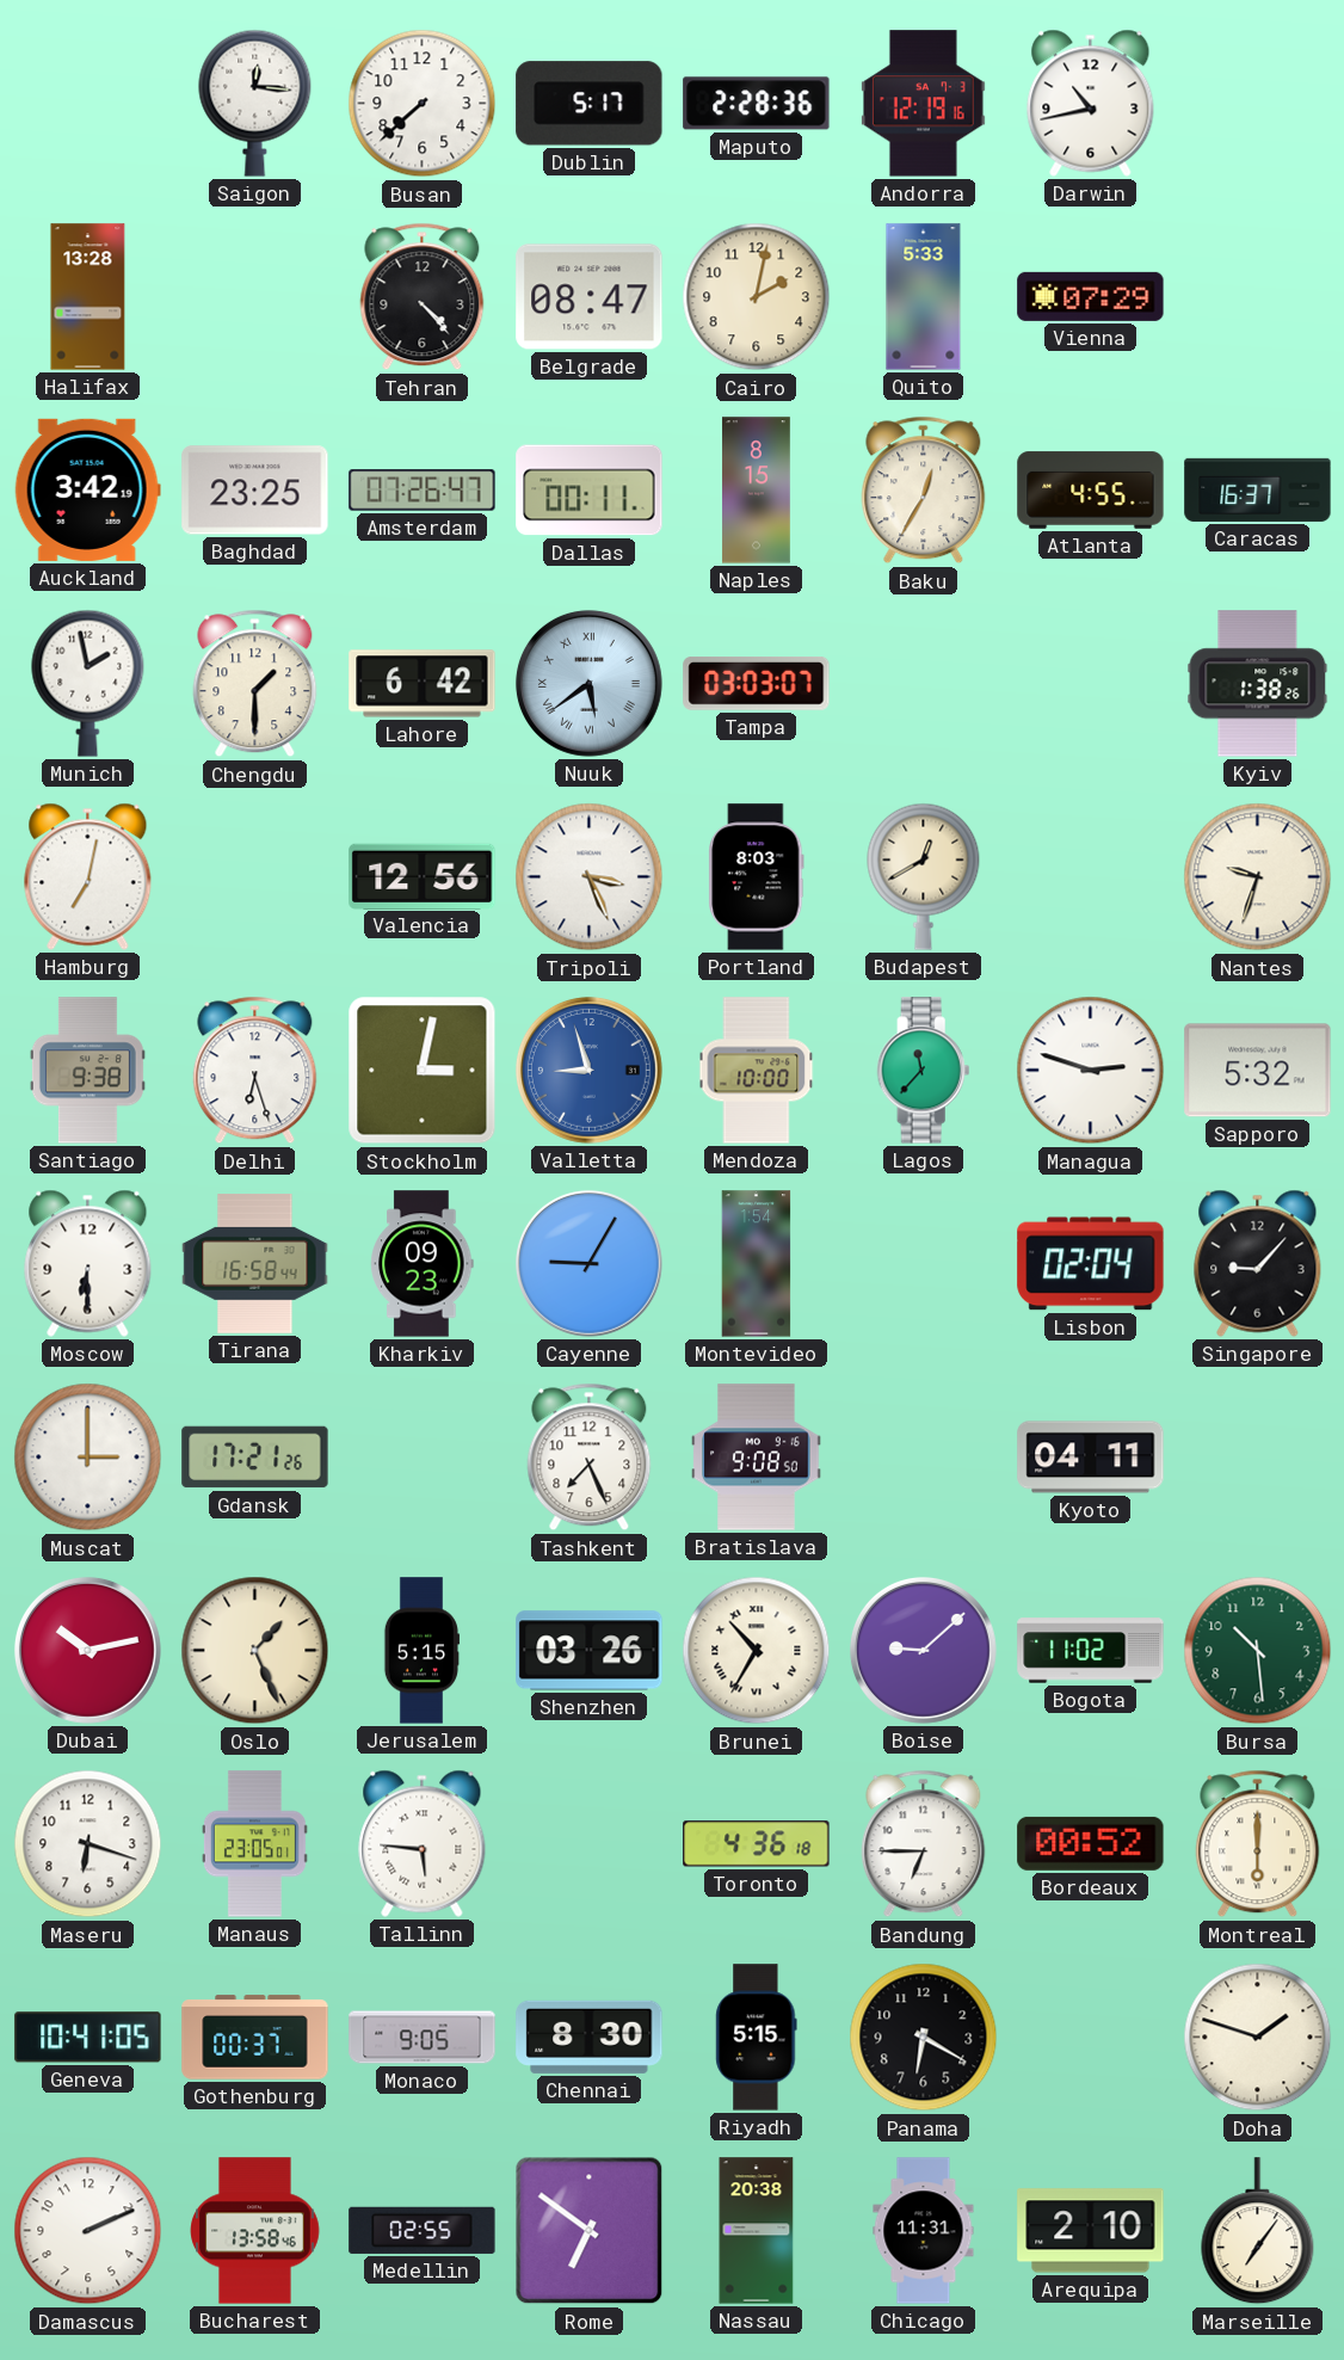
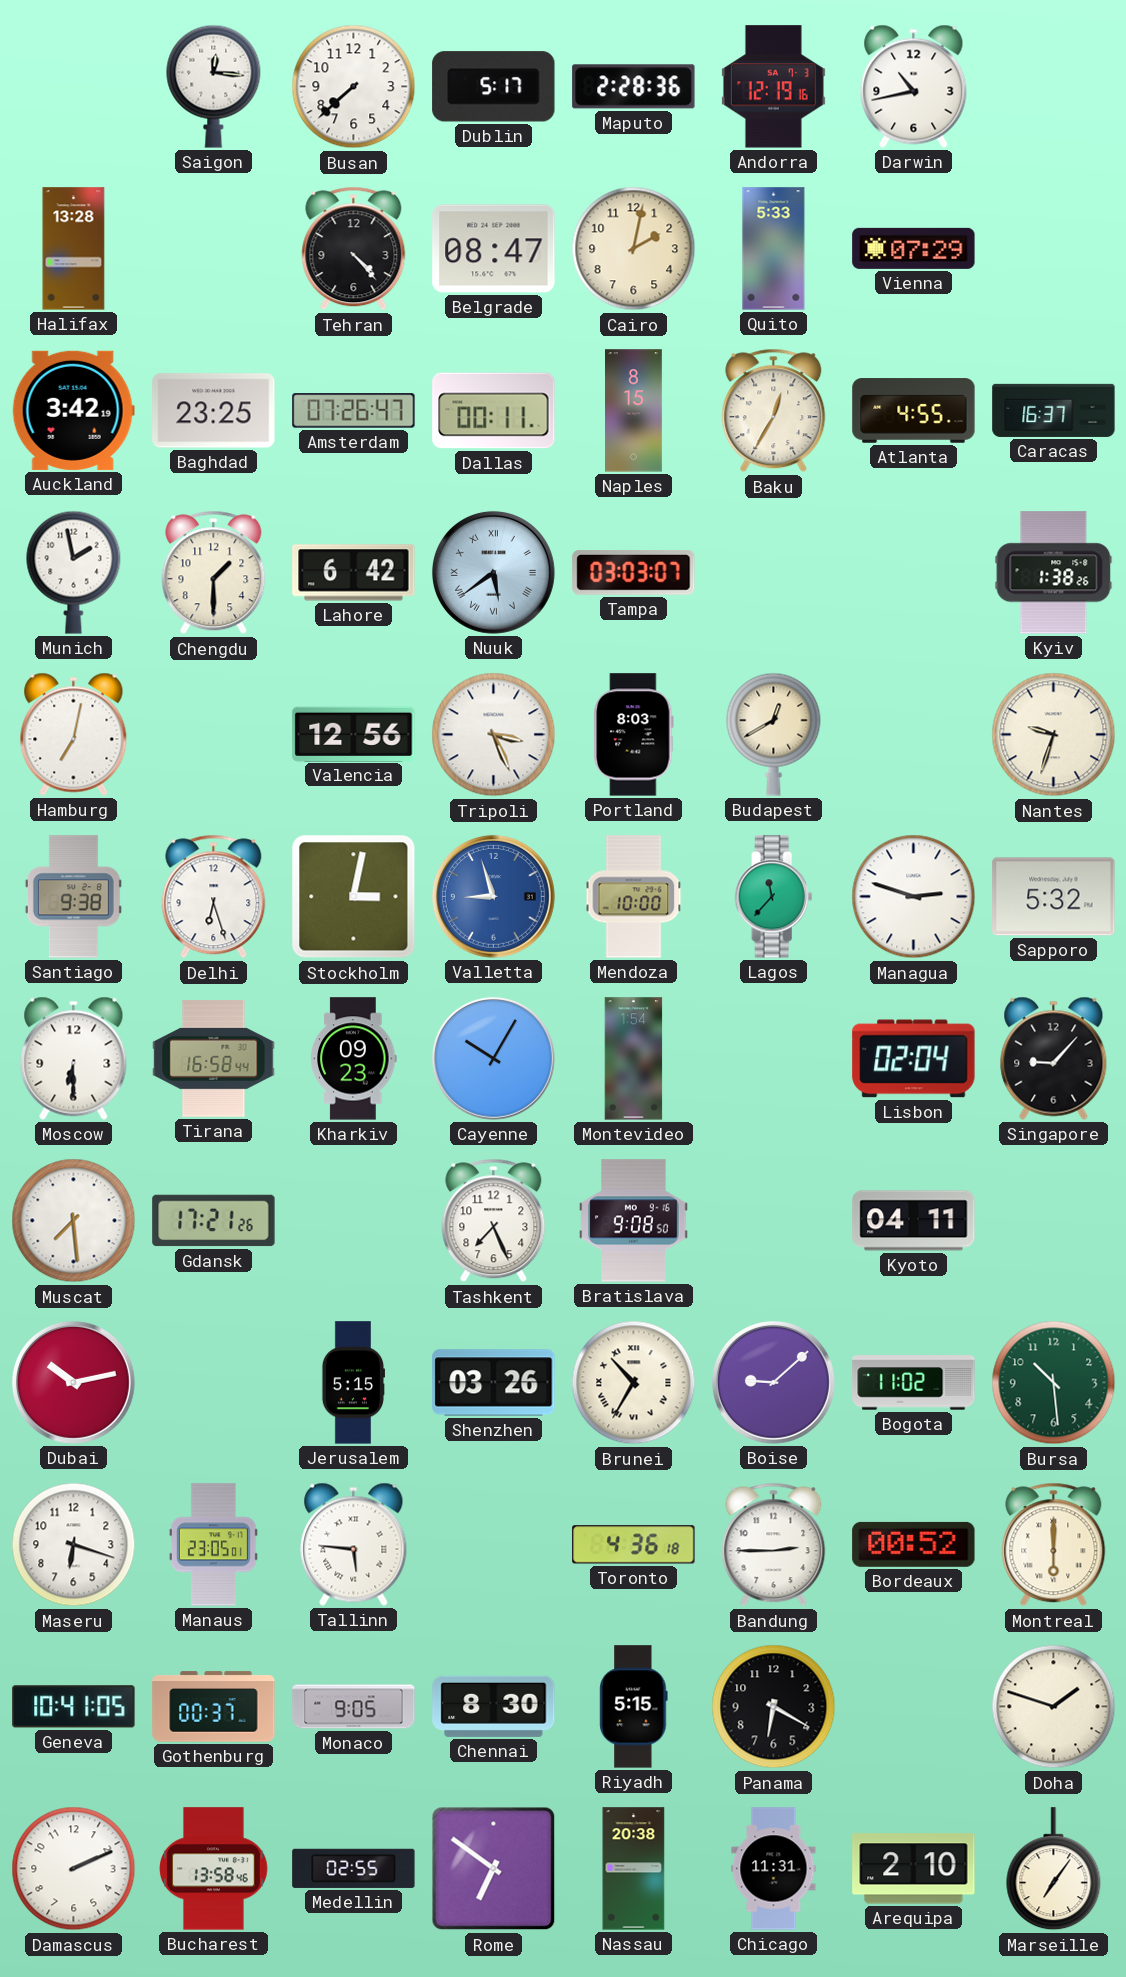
Cayenne: 9:05 -> 10:05
Muscat: 3:00 -> 7:29
Oslo: 1:26 -> none
Bandung: 6:45 -> 2:45
